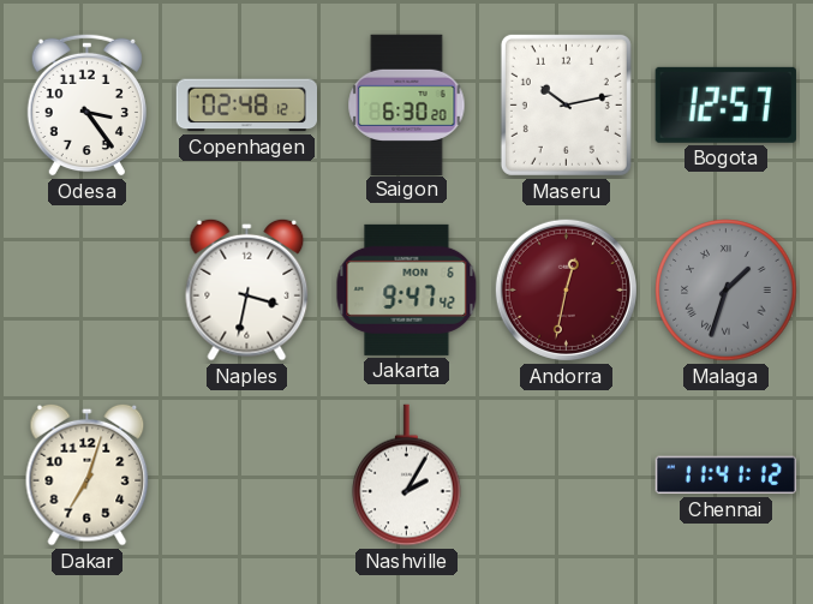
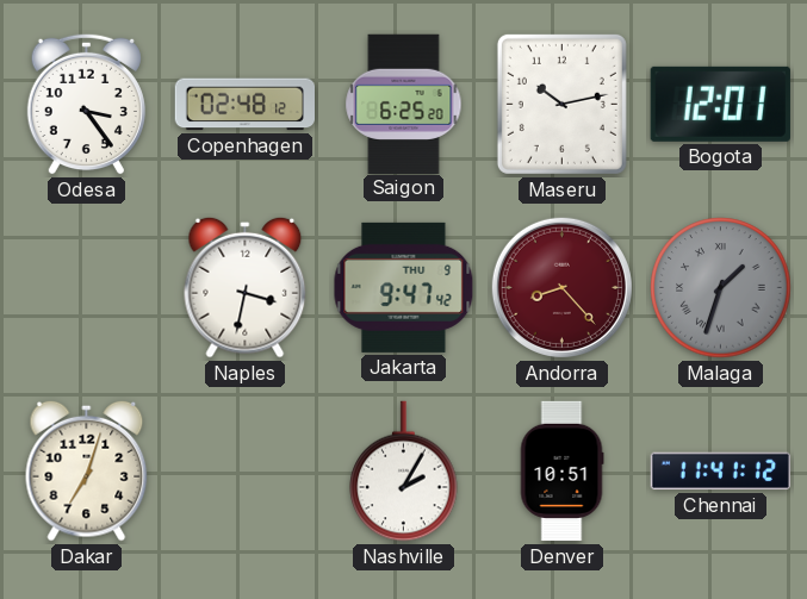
Saigon: 6:30 -> 6:25
Bogota: 12:57 -> 12:01
Jakarta date: MON 6 -> THU 9
Andorra: 12:32 -> 8:23
Denver: none -> 10:51
